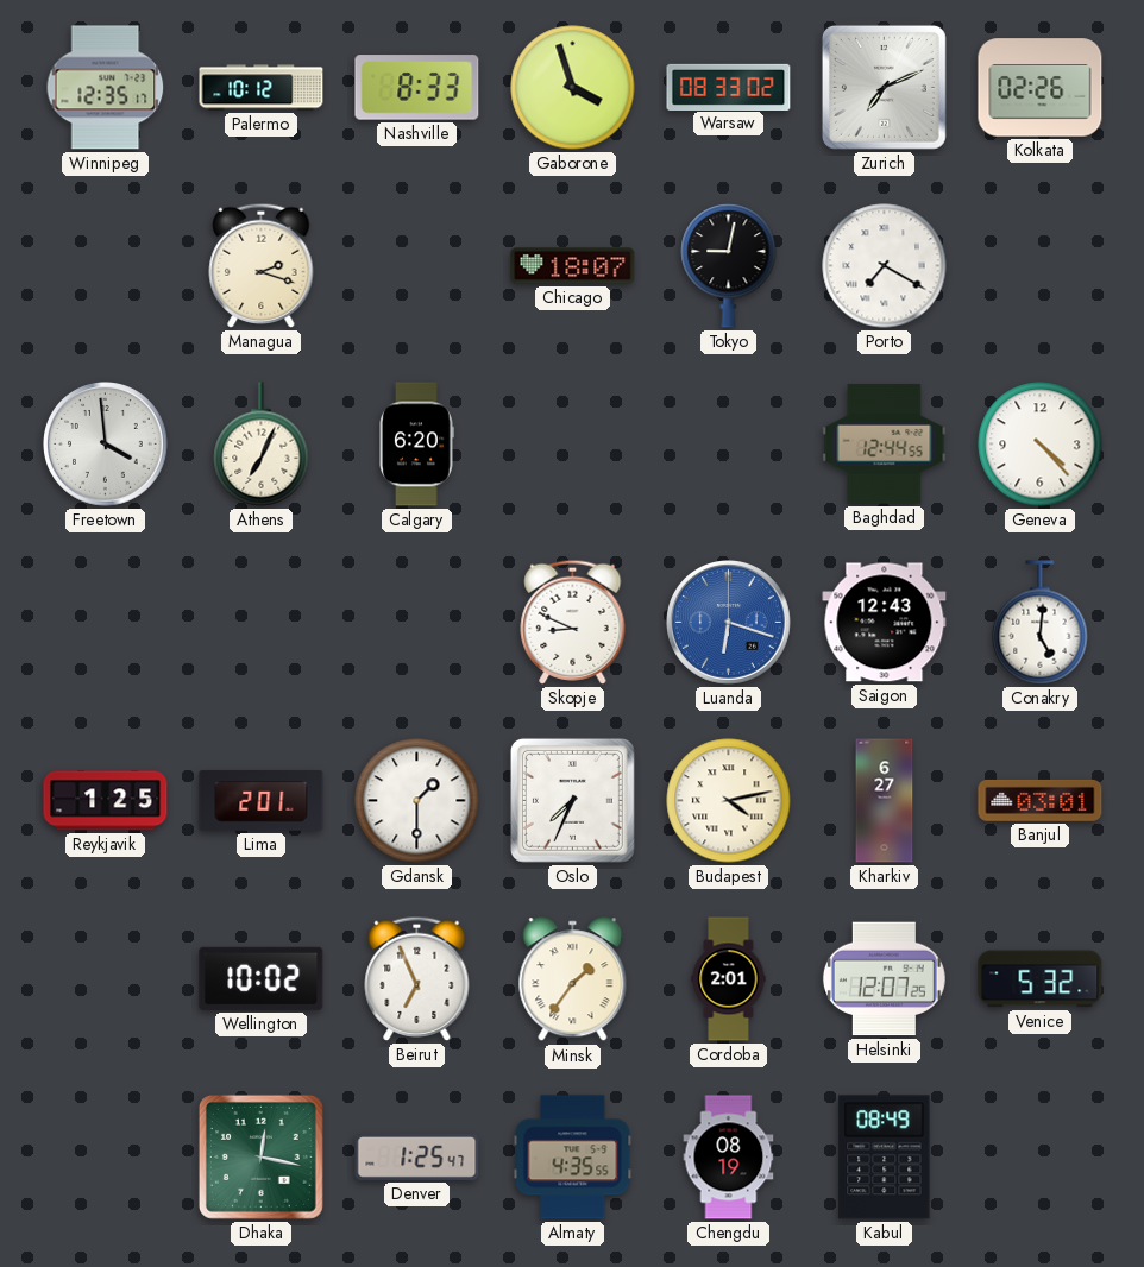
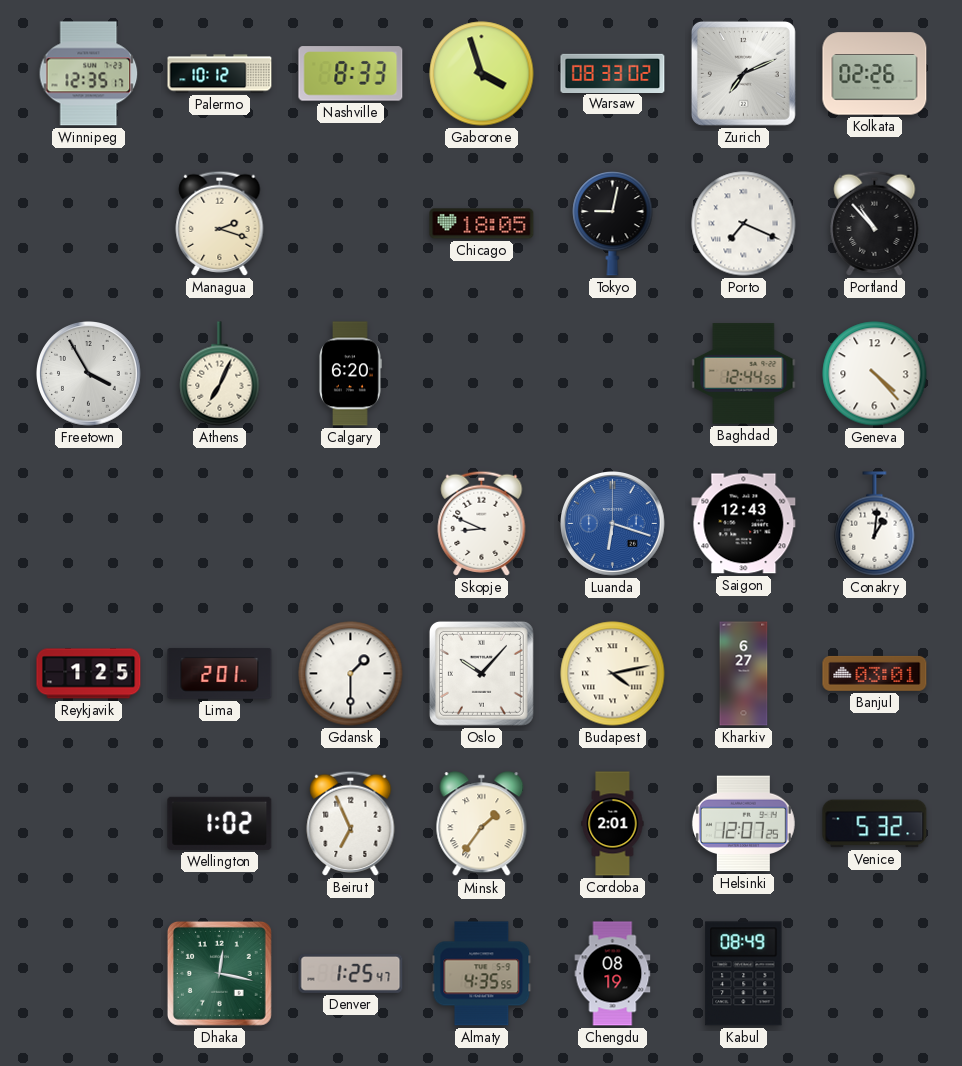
Chicago: 18:07 -> 18:05
Porto: 7:20 -> 7:19
Portland: none -> 10:53
Freetown: 3:59 -> 3:55
Conakry: 5:01 -> 1:01
Oslo: 7:34 -> 10:07
Wellington: 10:02 -> 1:02
